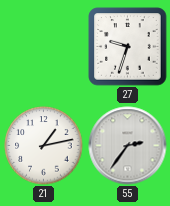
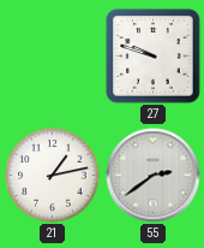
27: 9:33 -> 9:48
55: 2:36 -> 2:39
